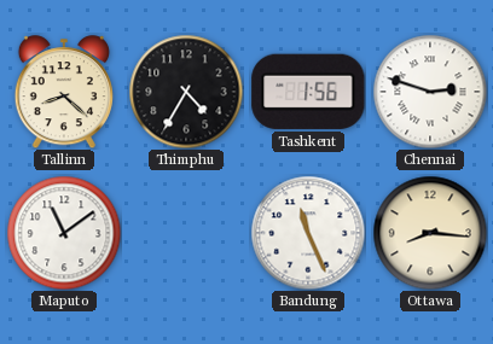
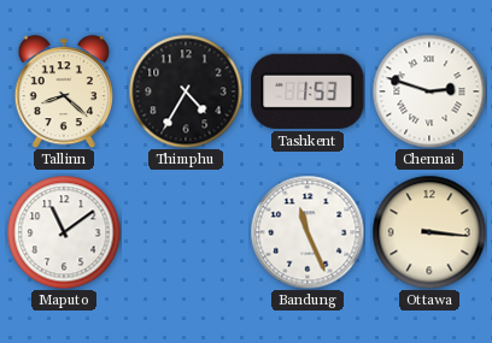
Tashkent: 1:56 -> 1:53
Ottawa: 8:16 -> 3:16
